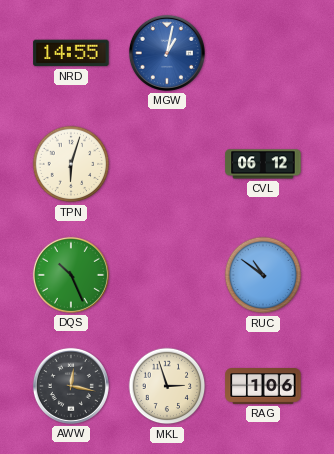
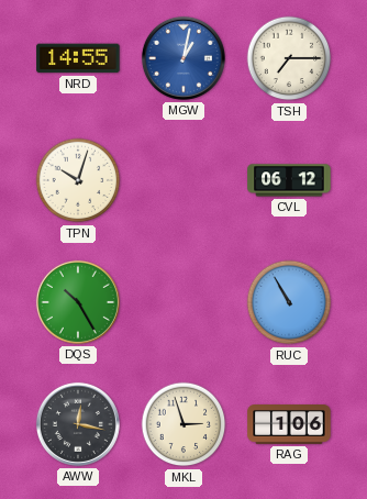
TSH: none -> 7:15
TPN: 6:03 -> 10:03
DQS: 10:26 -> 10:25
RUC: 10:51 -> 10:55
